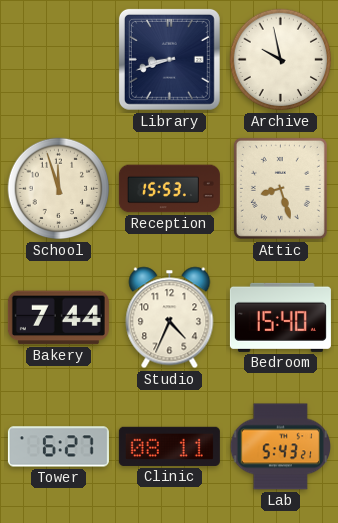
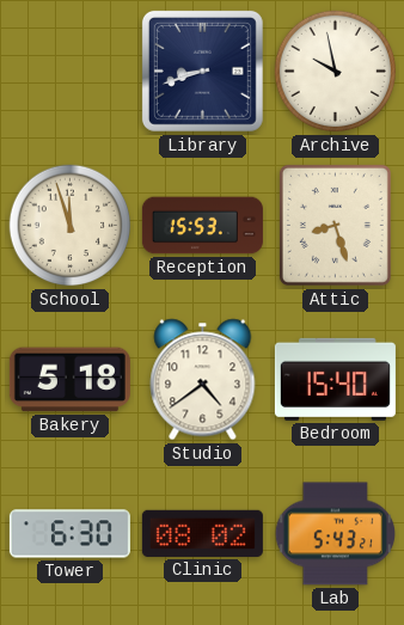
Bakery: 7:44 -> 5:18
Studio: 4:34 -> 4:39
Tower: 6:27 -> 6:30
Clinic: 08:11 -> 08:02
